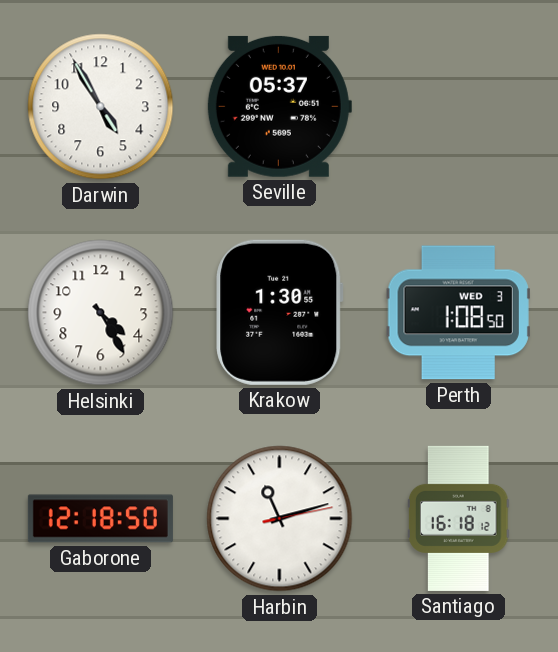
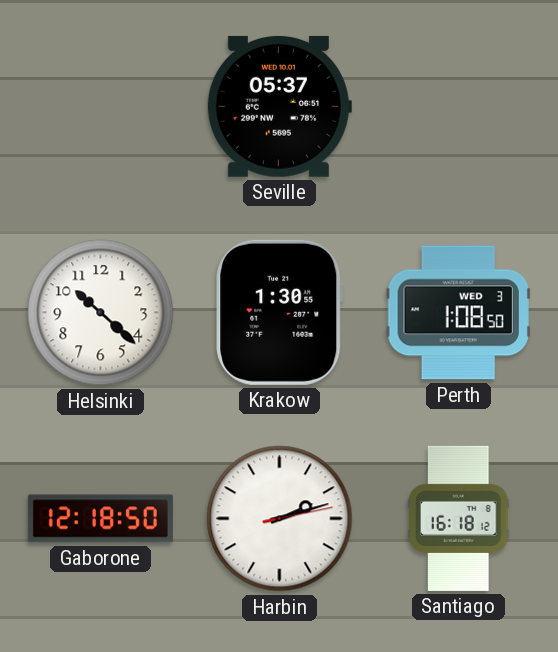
Darwin: 4:55 -> none
Helsinki: 4:25 -> 10:22
Harbin: 11:12 -> 2:12
